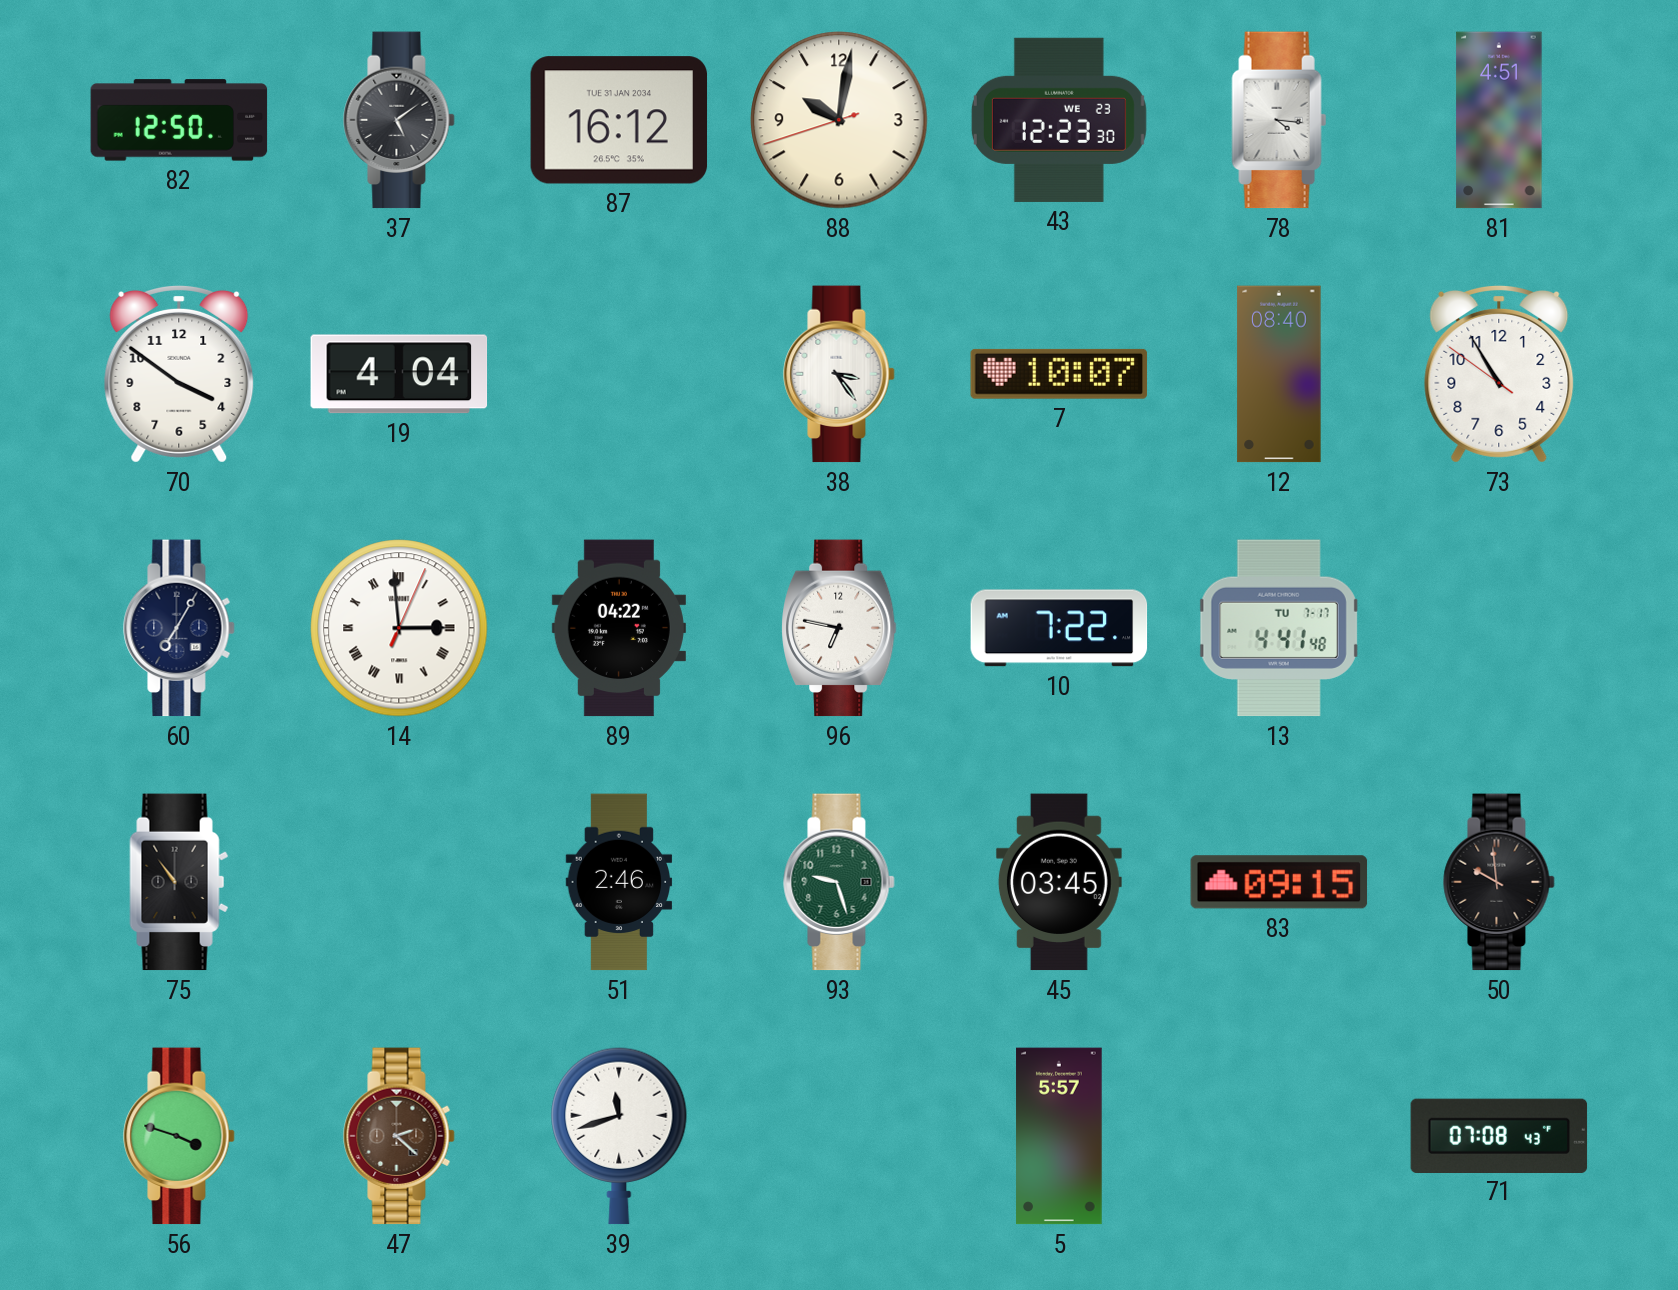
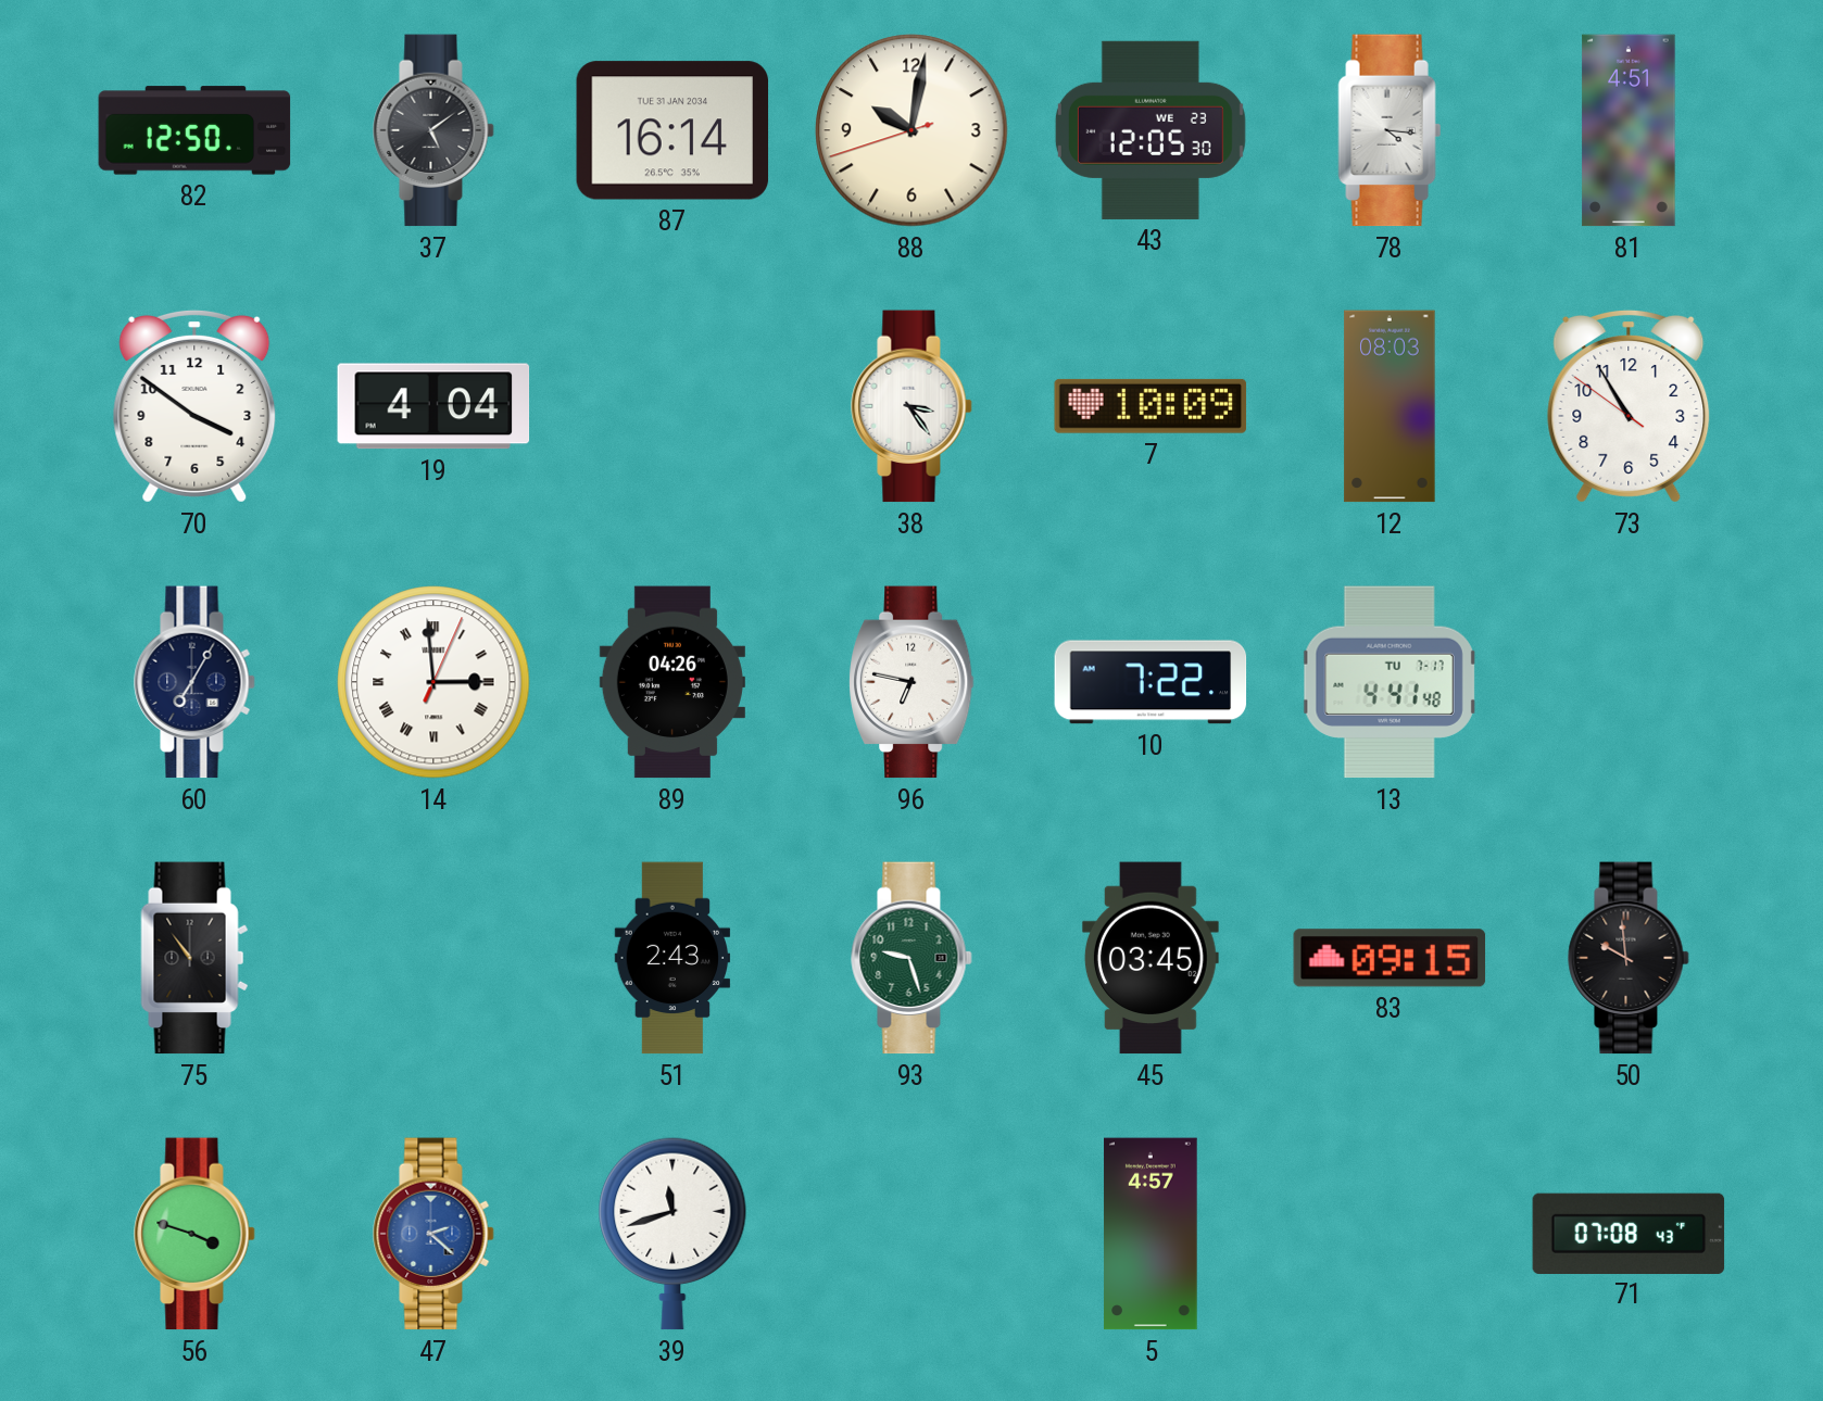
87: 16:12 -> 16:14
43: 12:23 -> 12:05
7: 10:07 -> 10:09
12: 08:40 -> 08:03
89: 04:22 -> 04:26
51: 2:46 -> 2:43
47 dial: brown -> blue
5: 5:57 -> 4:57
